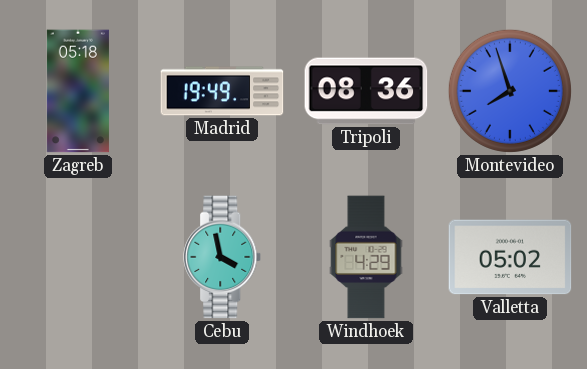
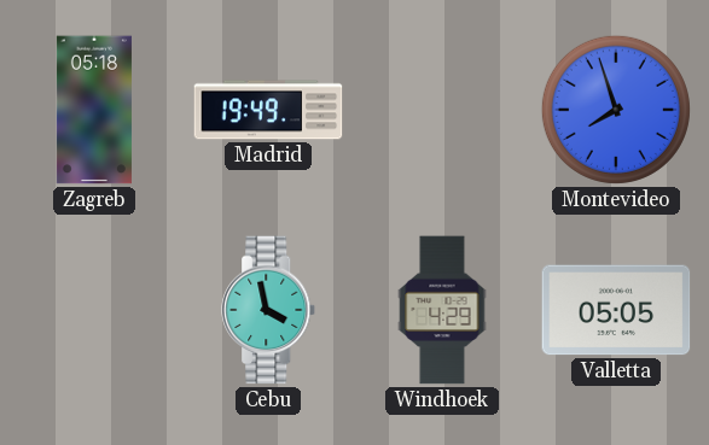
Tripoli: 08:36 -> none
Valletta: 05:02 -> 05:05
